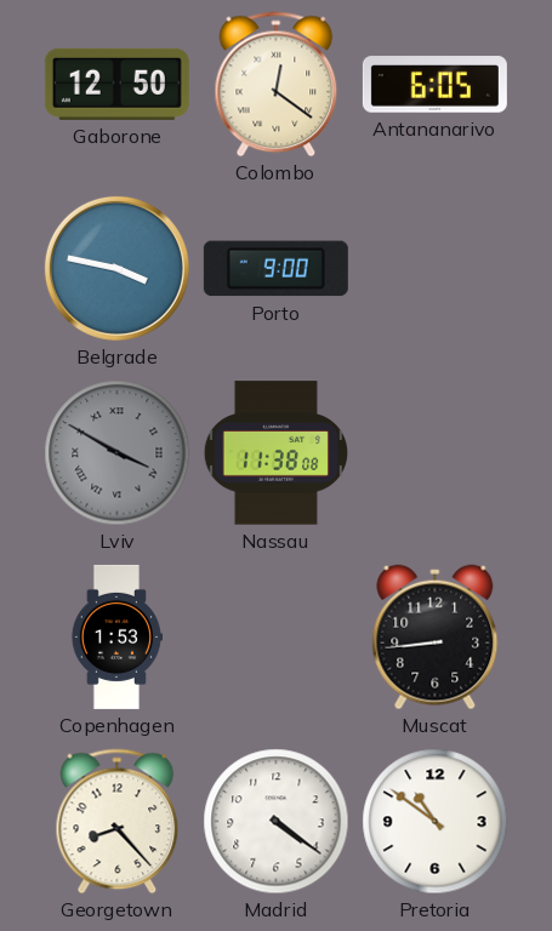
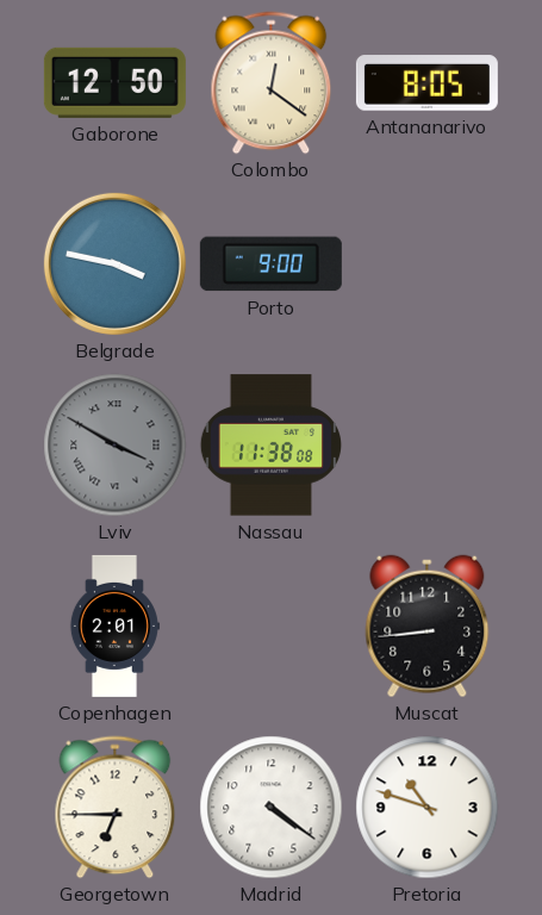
Antananarivo: 6:05 -> 8:05
Copenhagen: 1:53 -> 2:01
Georgetown: 8:23 -> 6:45
Pretoria: 10:51 -> 10:48
